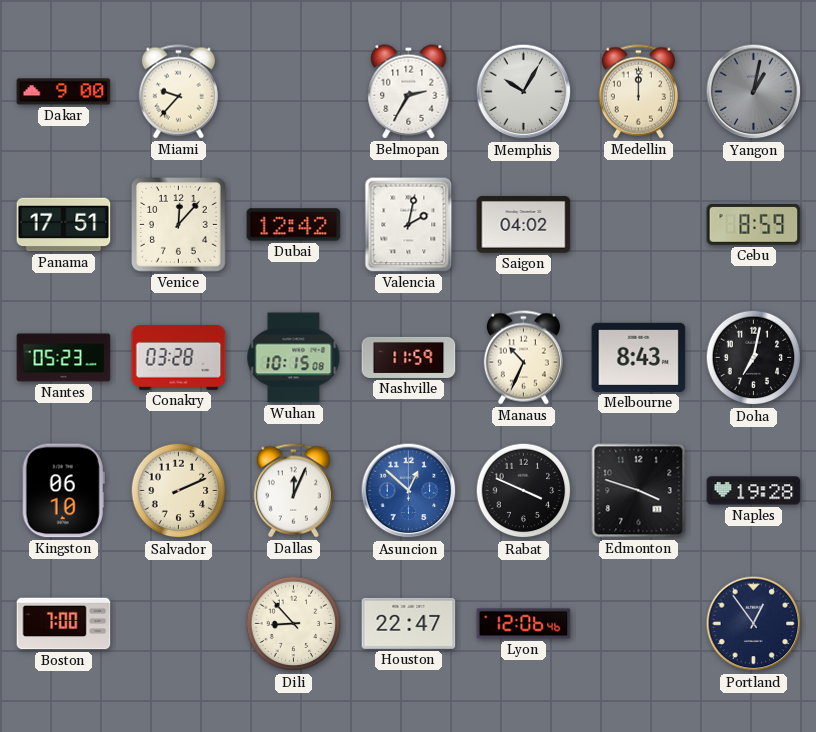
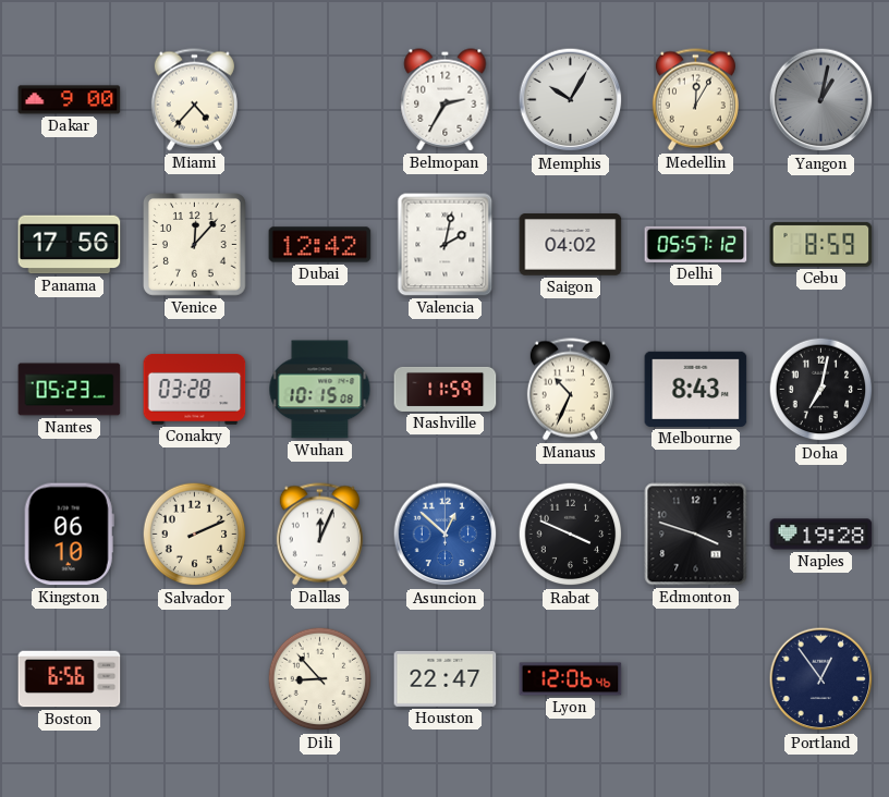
Miami: 9:37 -> 4:37
Medellin: 12:00 -> 12:05
Panama: 17:51 -> 17:56
Delhi: none -> 05:57
Boston: 7:00 -> 6:56
